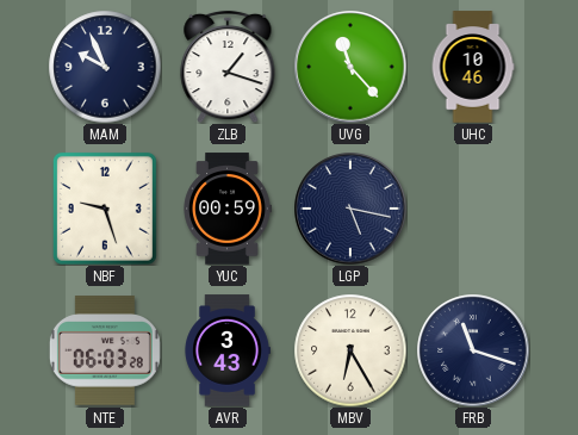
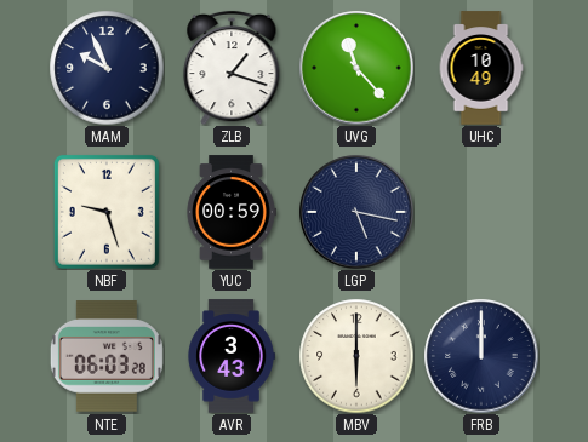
UHC: 10:46 -> 10:49
MBV: 6:25 -> 6:00
FRB: 11:18 -> 12:00
